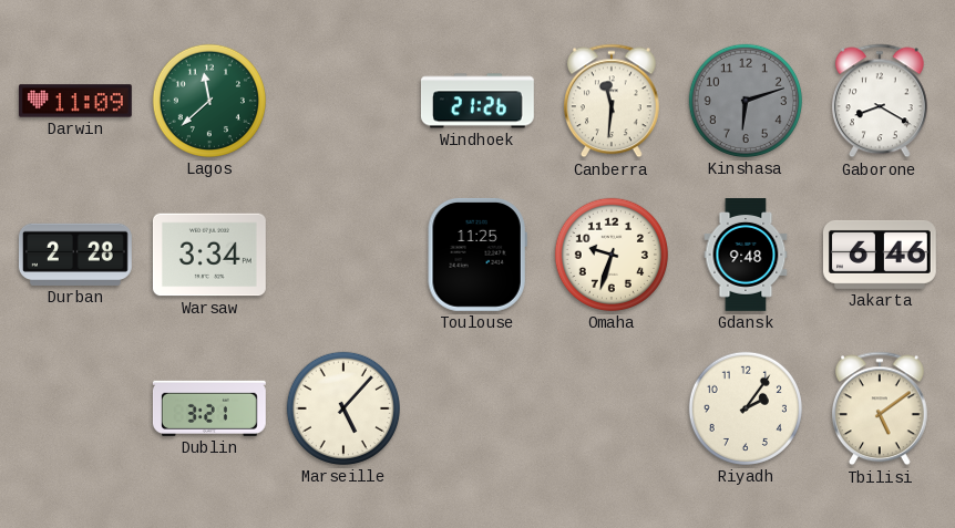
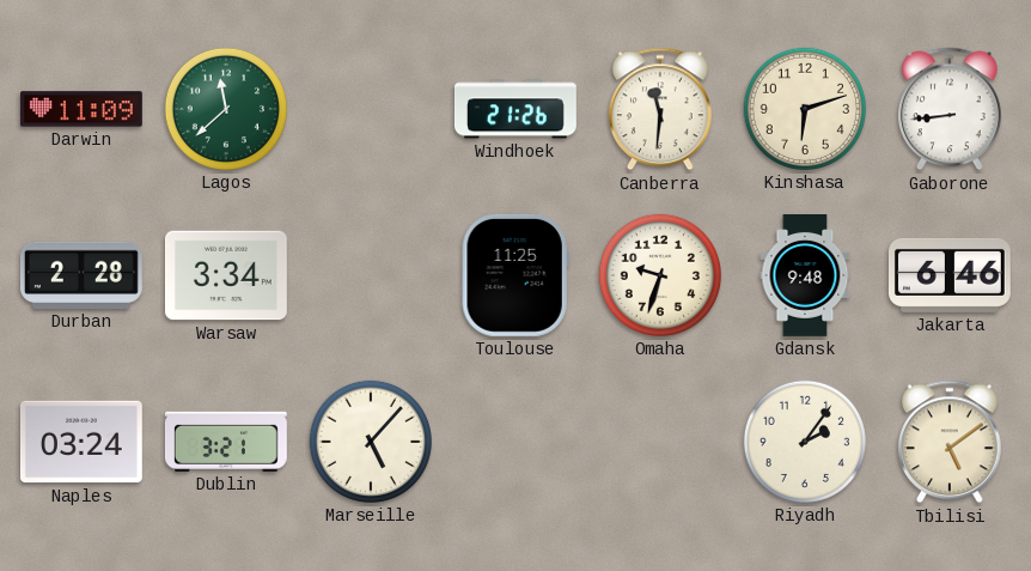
Kinshasa dial: grey -> cream
Gaborone: 8:20 -> 8:44
Naples: none -> 03:24
